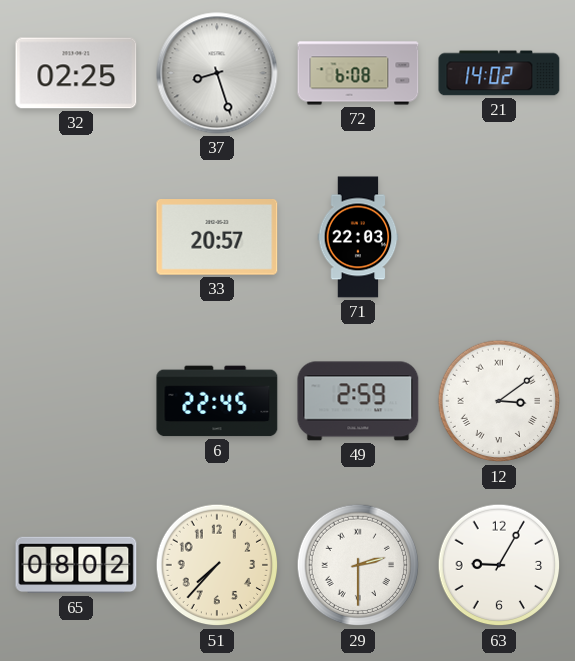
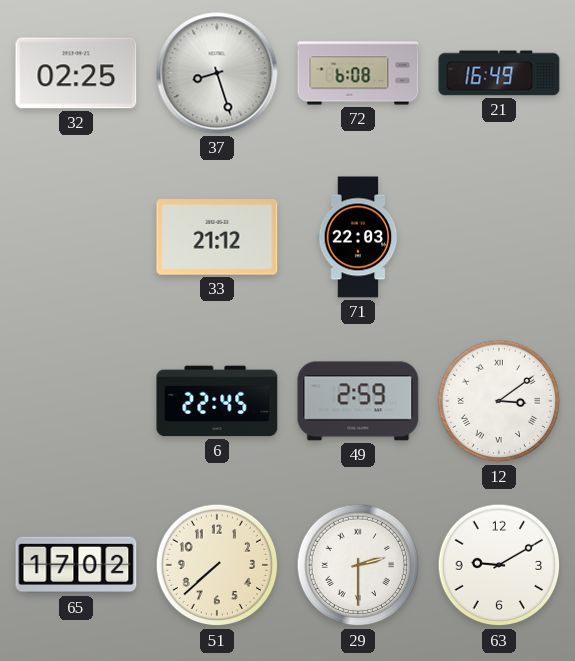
21: 14:02 -> 16:49
33: 20:57 -> 21:12
65: 08:02 -> 17:02
51: 7:37 -> 7:38
63: 9:05 -> 9:10
